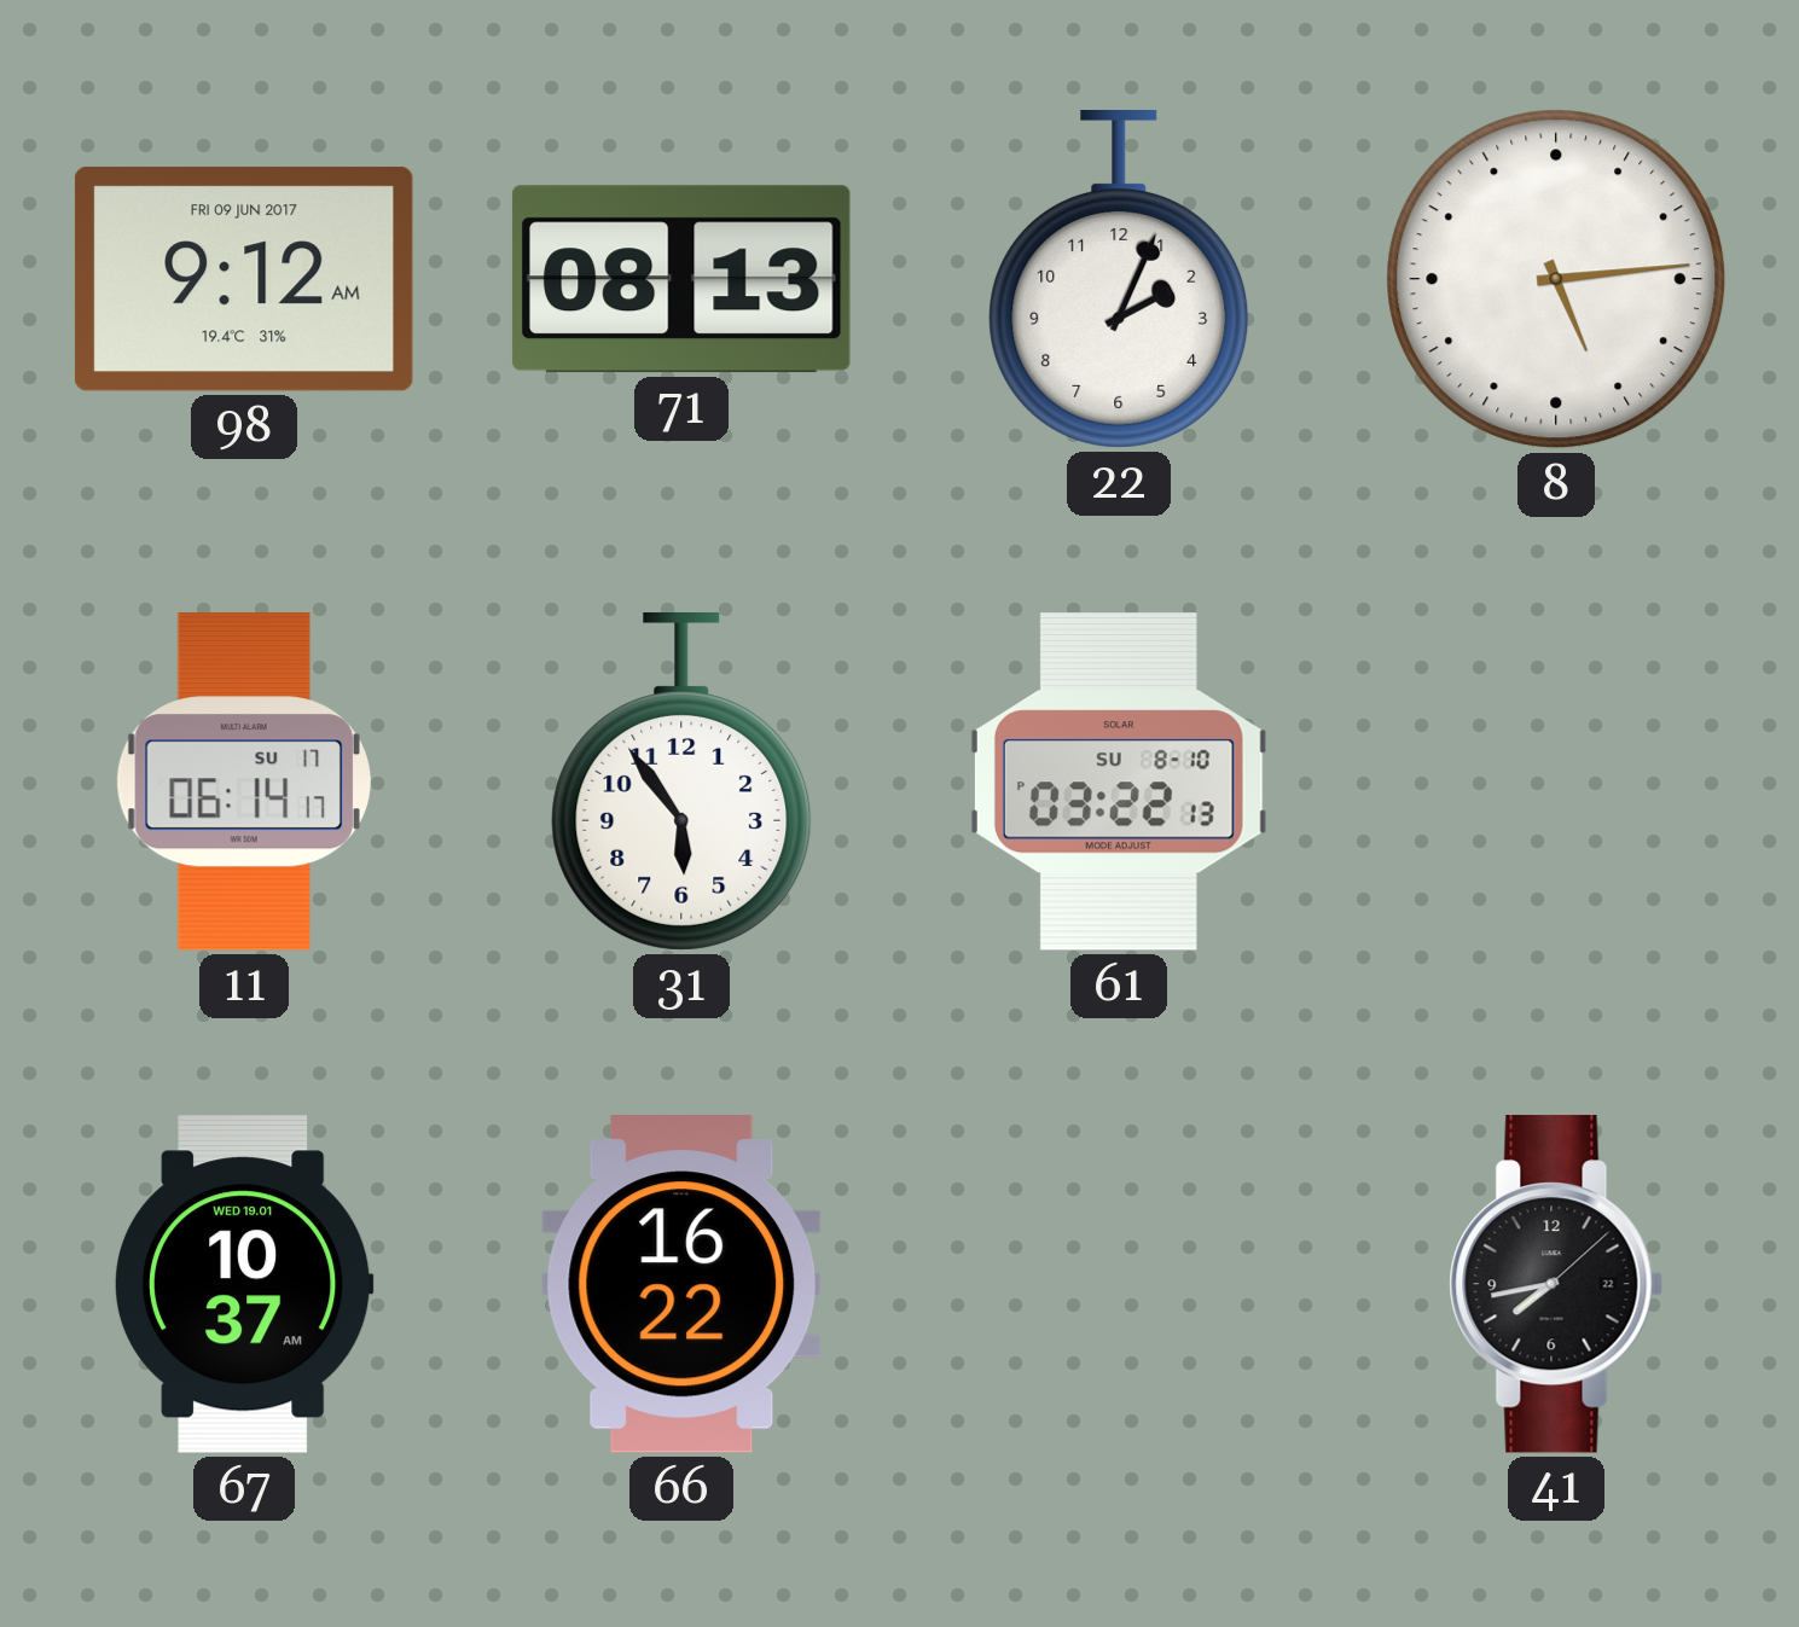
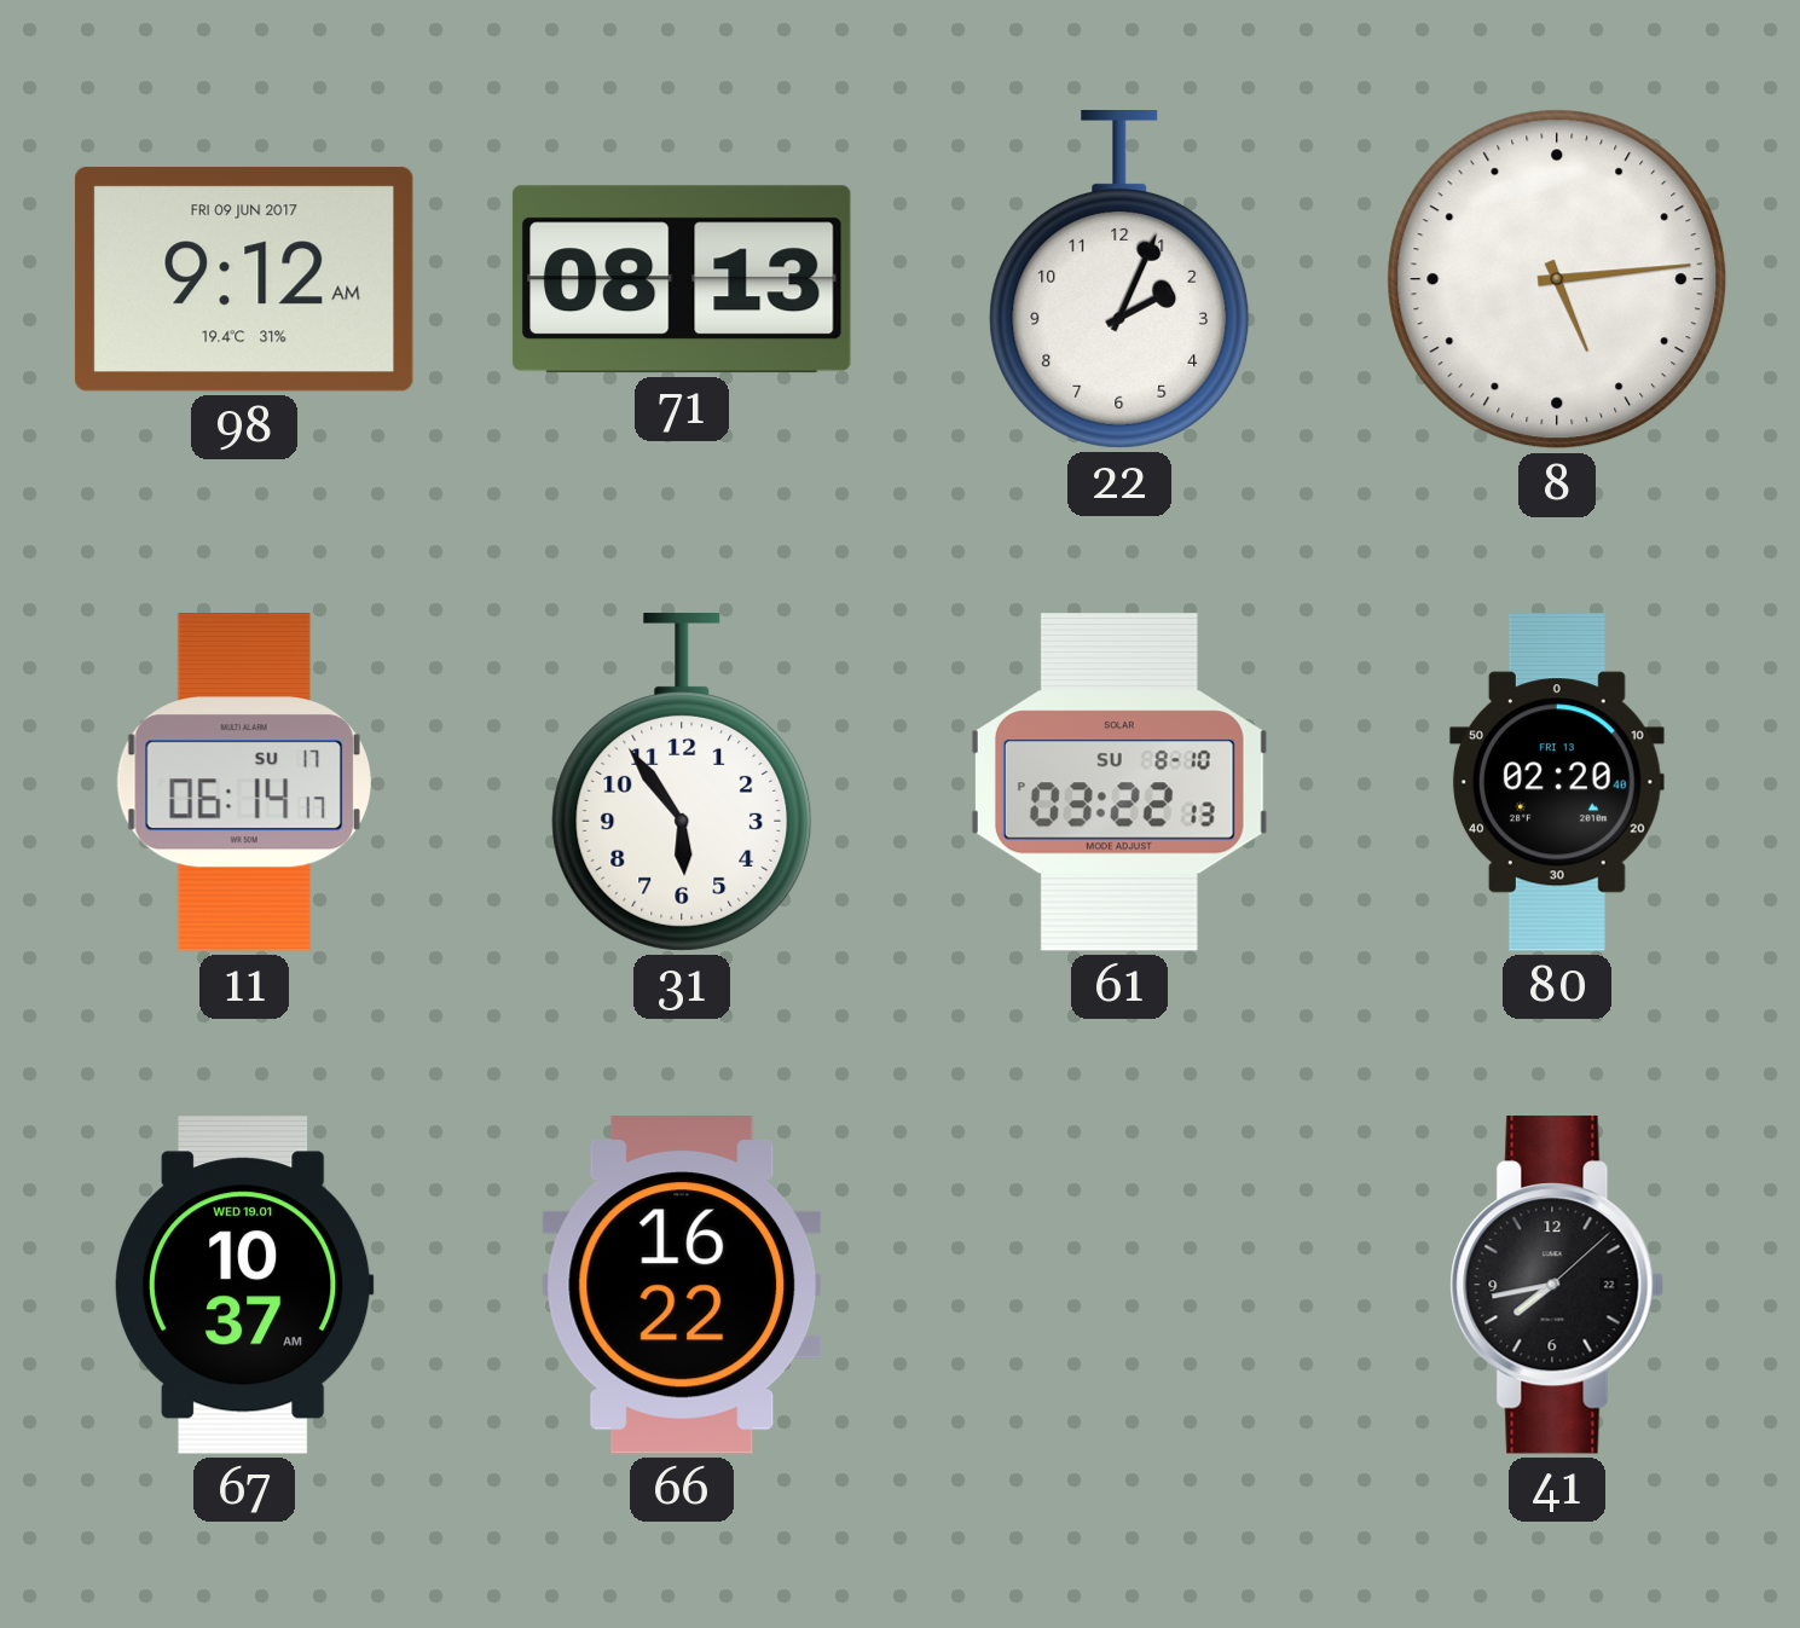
80: none -> 02:20
